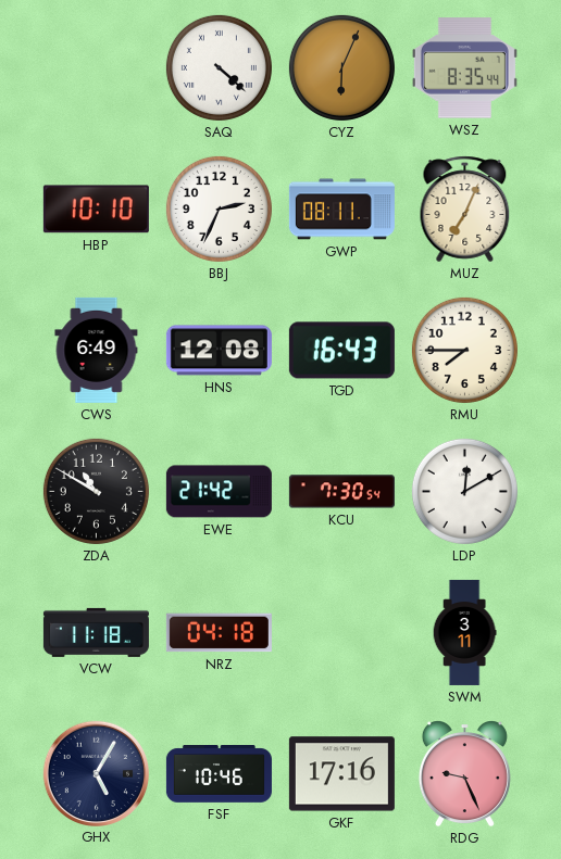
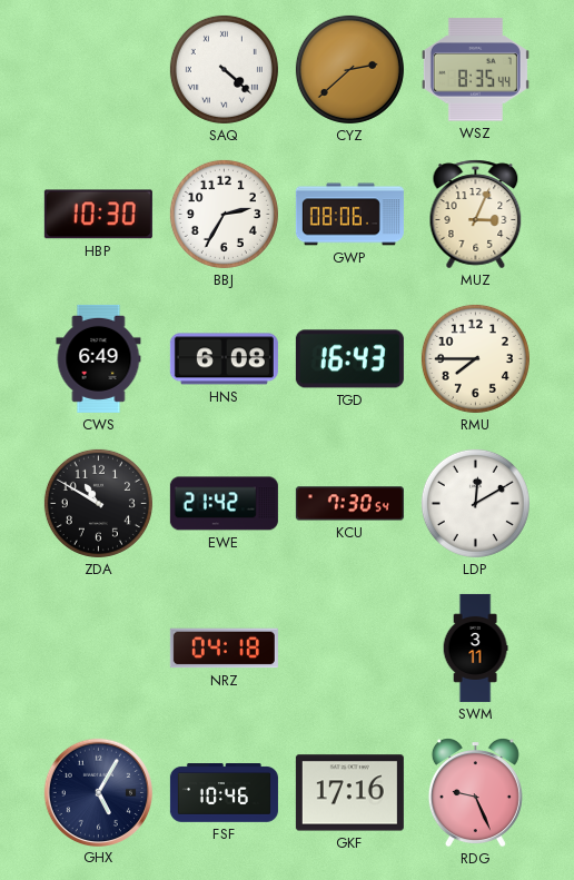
CYZ: 6:04 -> 2:38
HBP: 10:10 -> 10:30
BBJ: 2:34 -> 2:35
GWP: 08:11 -> 08:06
MUZ: 7:04 -> 3:04
HNS: 12:08 -> 6:08
VCW: 11:18 -> none
